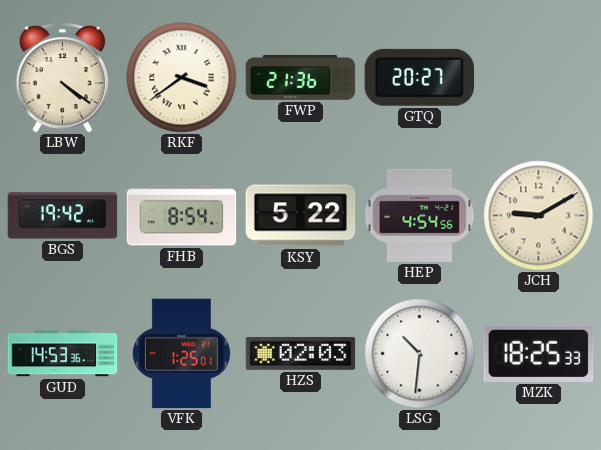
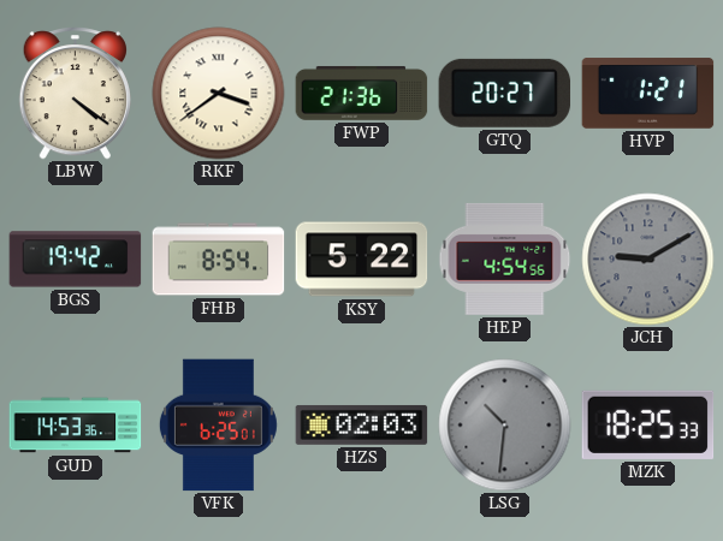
HVP: none -> 1:21
JCH dial: cream -> grey
VFK: 1:25 -> 6:25
LSG dial: white -> grey
